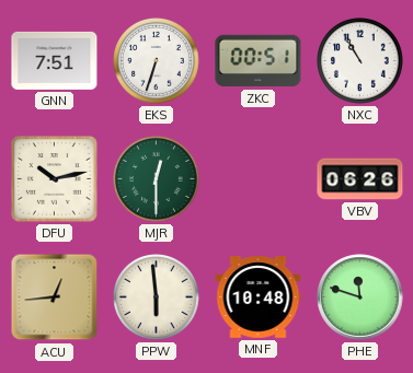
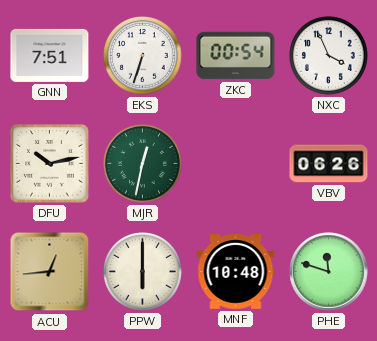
ZKC: 00:51 -> 00:54
NXC: 10:55 -> 3:56
MJR: 12:30 -> 12:32
PPW: 5:59 -> 6:00
